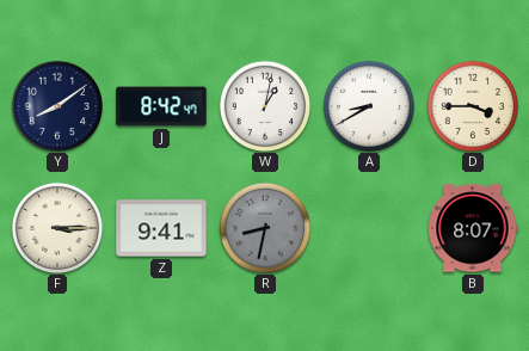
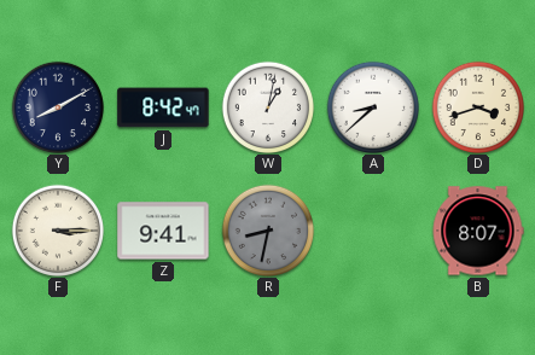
Y: 8:09 -> 8:10
A: 8:40 -> 8:38
D: 3:45 -> 3:42
